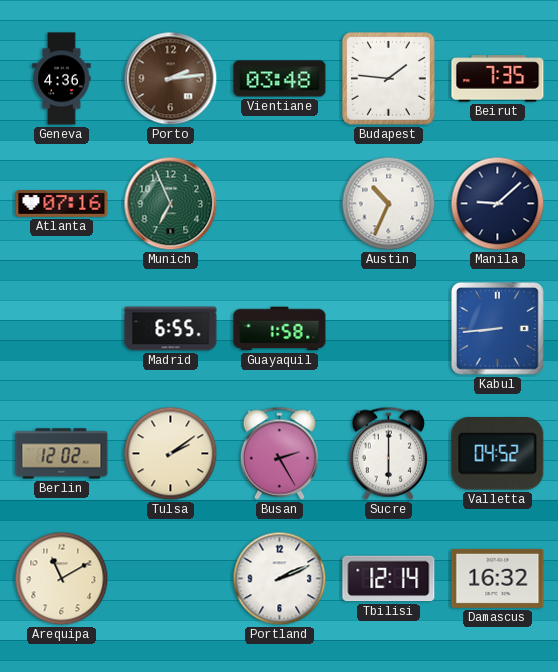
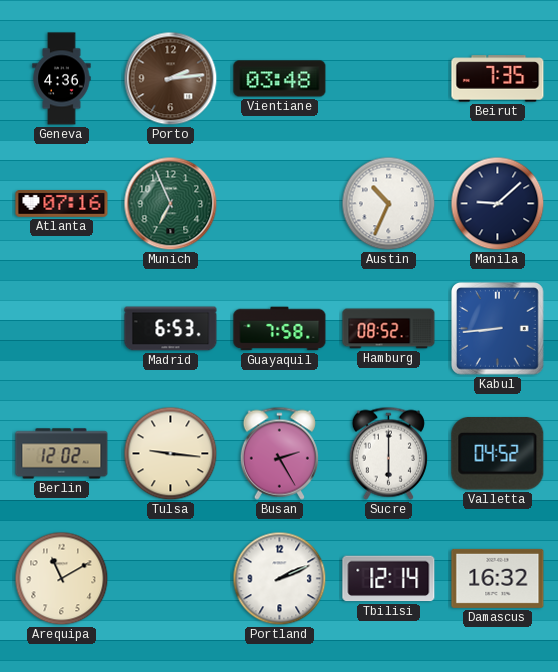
Budapest: 1:46 -> none
Madrid: 6:55 -> 6:53
Guayaquil: 1:58 -> 7:58
Hamburg: none -> 08:52
Tulsa: 2:09 -> 9:16
